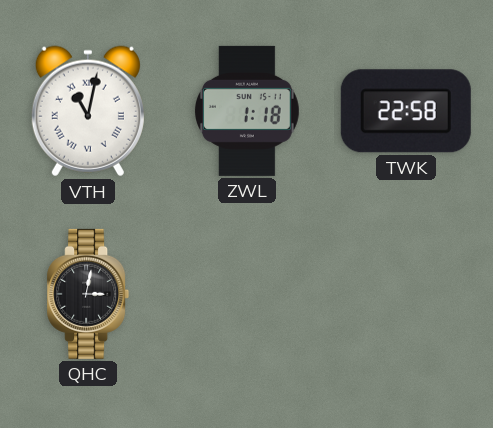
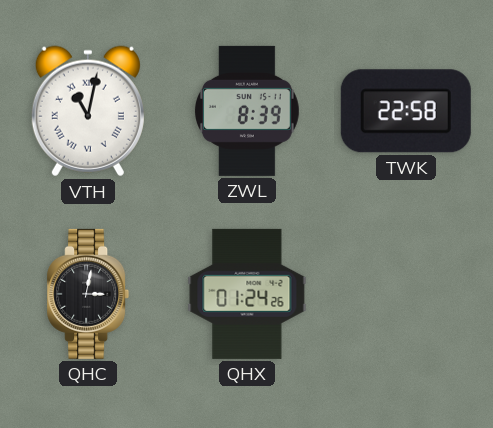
ZWL: 1:18 -> 8:39
QHX: none -> 01:24
